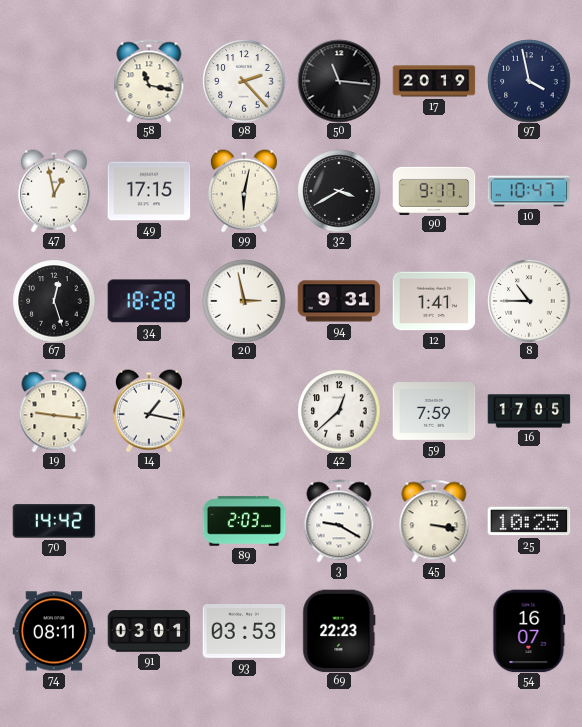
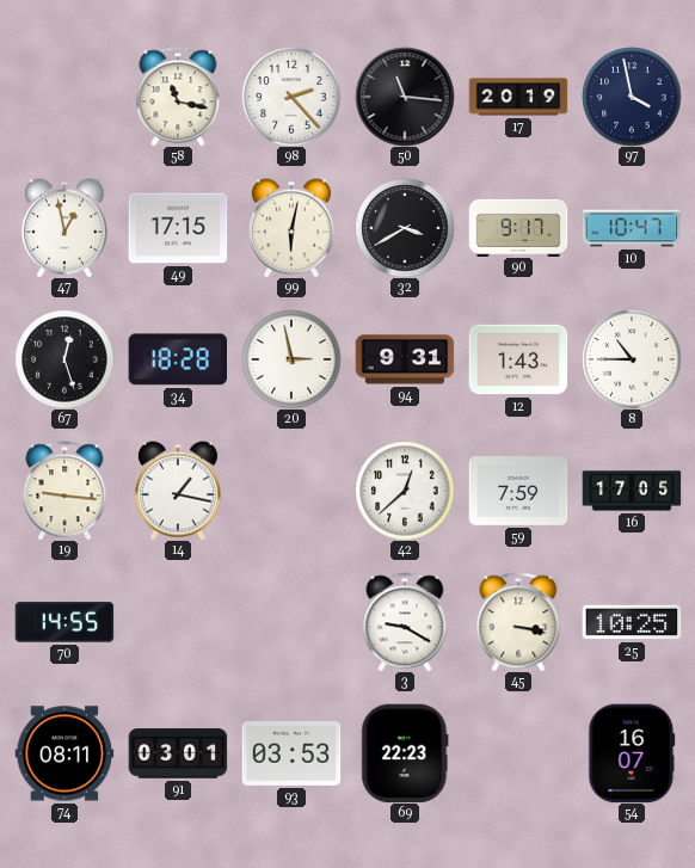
12: 1:41 -> 1:43
70: 14:42 -> 14:55
89: 2:03 -> none
